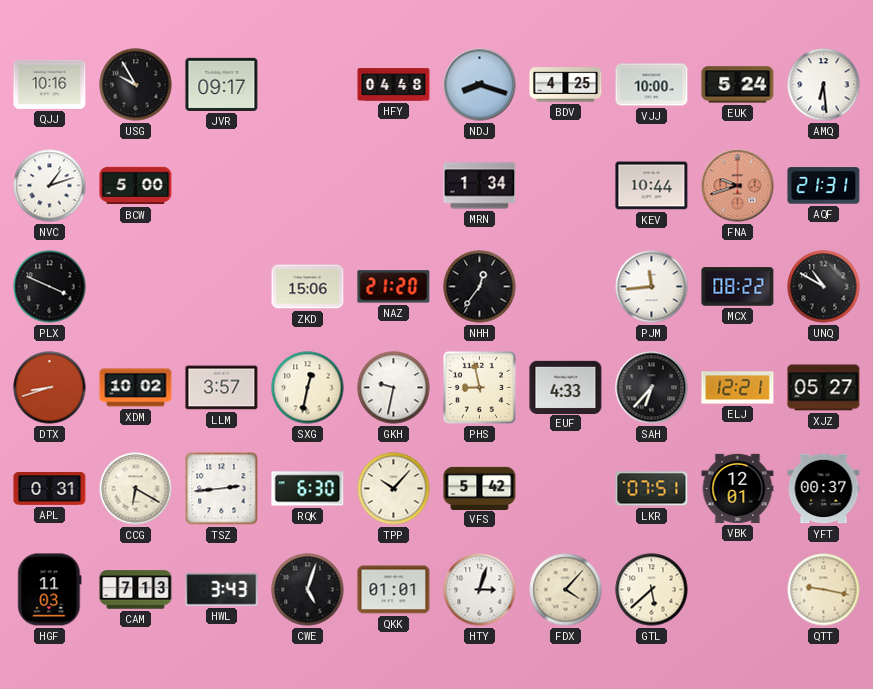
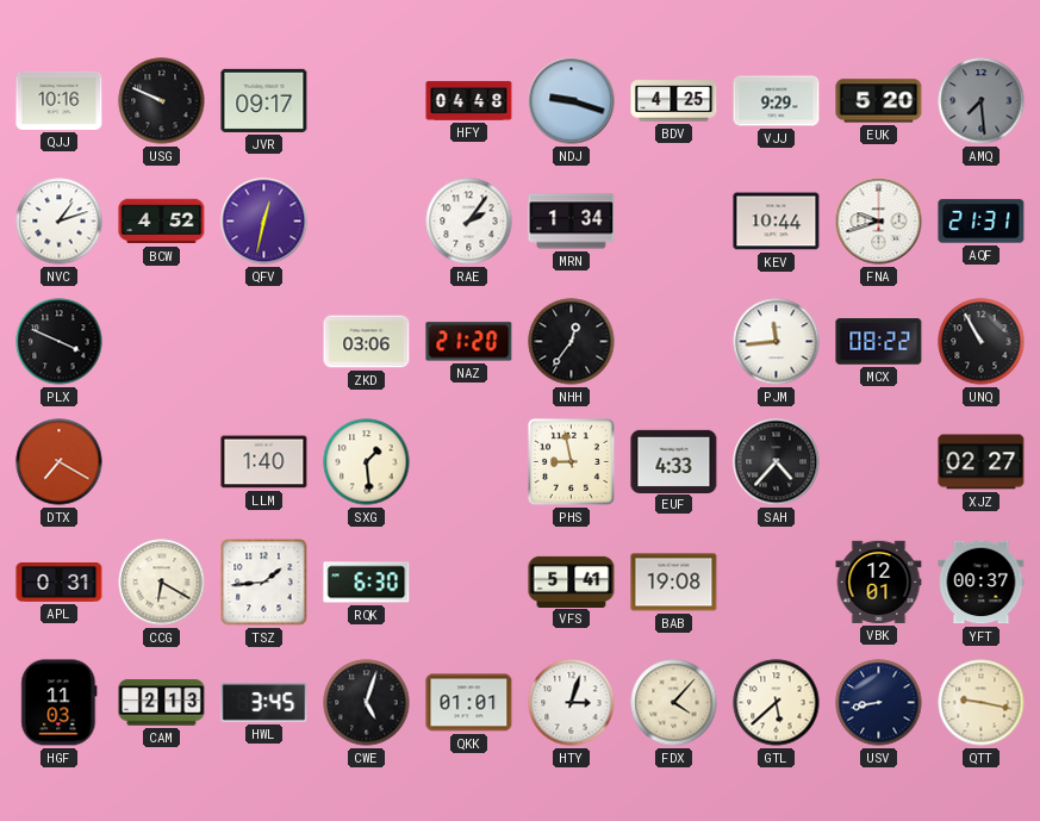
USG: 9:55 -> 9:49
NDJ: 8:18 -> 9:18
VJJ: 10:00 -> 9:29
EUK: 5:24 -> 5:20
AMQ: 6:29 -> 7:29
AMQ dial: white -> grey
BCW: 5:00 -> 4:52
QFV: none -> 12:32
RAE: none -> 2:06
FNA dial: salmon -> white
ZKD: 15:06 -> 03:06
UNQ: 10:50 -> 10:55
DTX: 8:42 -> 7:20
XDM: 10:02 -> none
LLM: 3:57 -> 1:40
SXG: 12:32 -> 1:29
GKH: 9:32 -> none
SAH: 6:37 -> 4:37
ELJ: 12:21 -> none
XJZ: 05:27 -> 02:27
TSZ: 2:44 -> 1:44
TPP: 10:07 -> none
VFS: 5:42 -> 5:41
BAB: none -> 19:08
LKR: 07:51 -> none
CAM: 7:13 -> 2:13
HWL: 3:43 -> 3:45
USV: none -> 8:43
